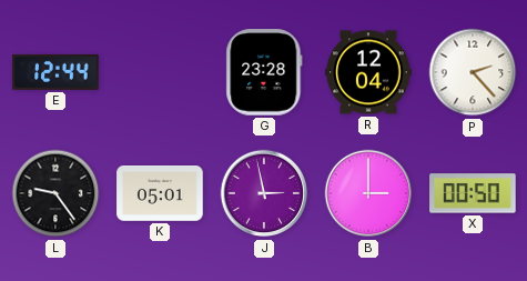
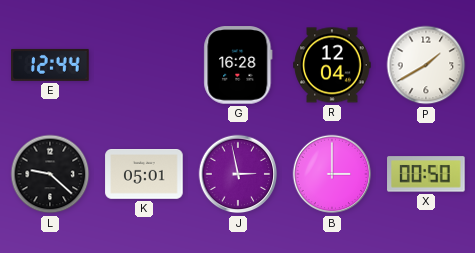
G: 23:28 -> 16:28
P: 2:23 -> 1:40
L: 9:24 -> 9:22
